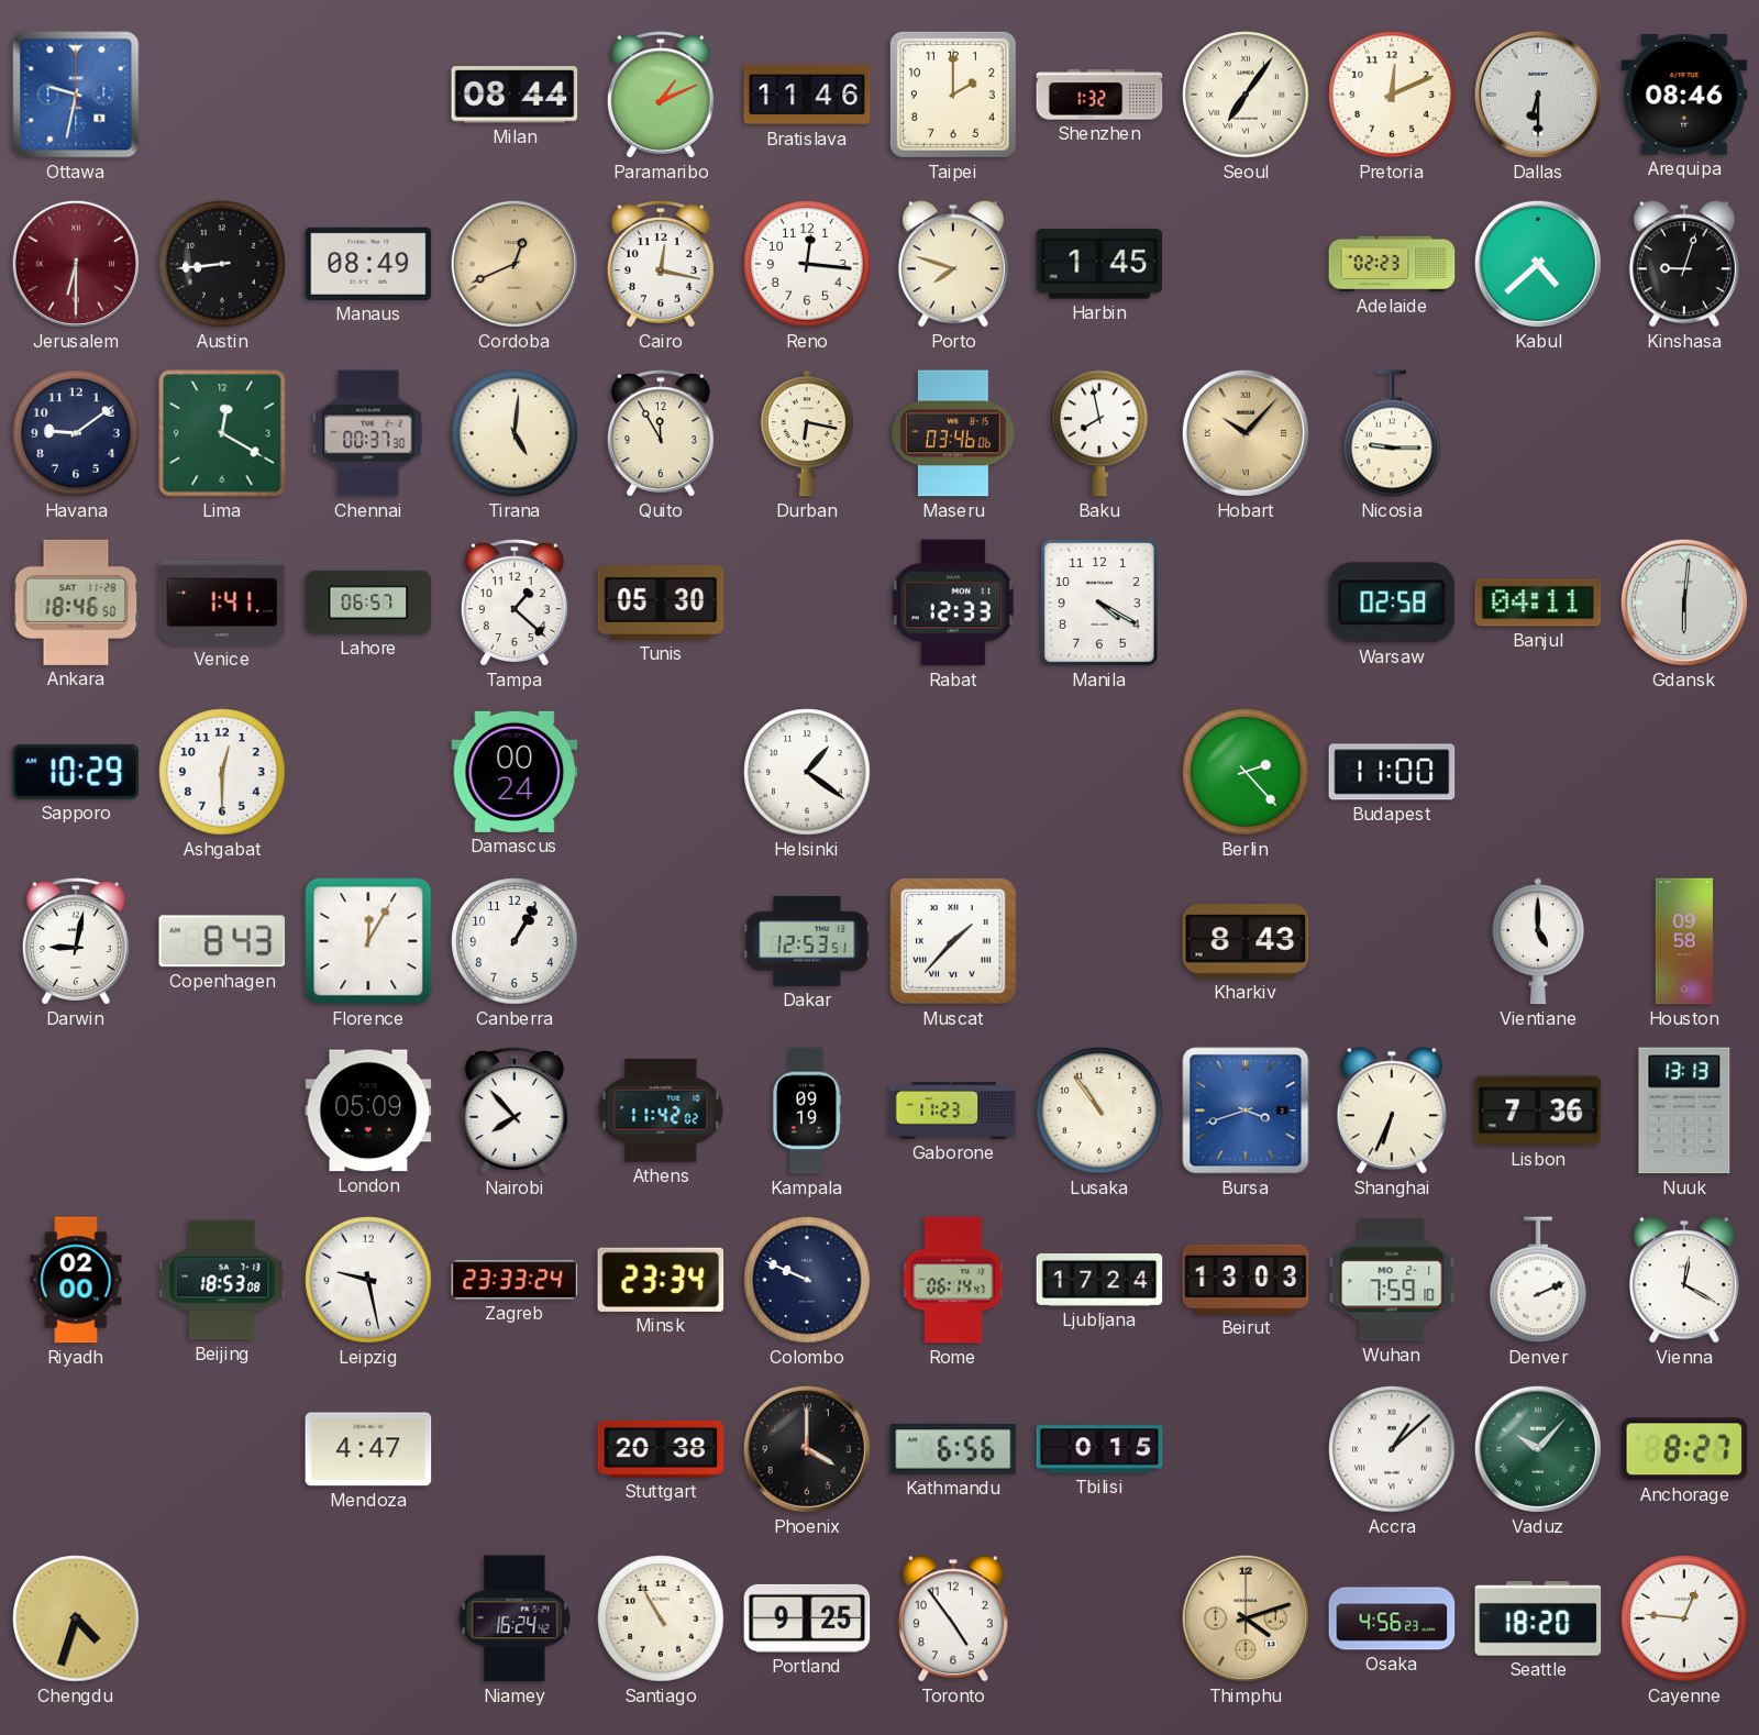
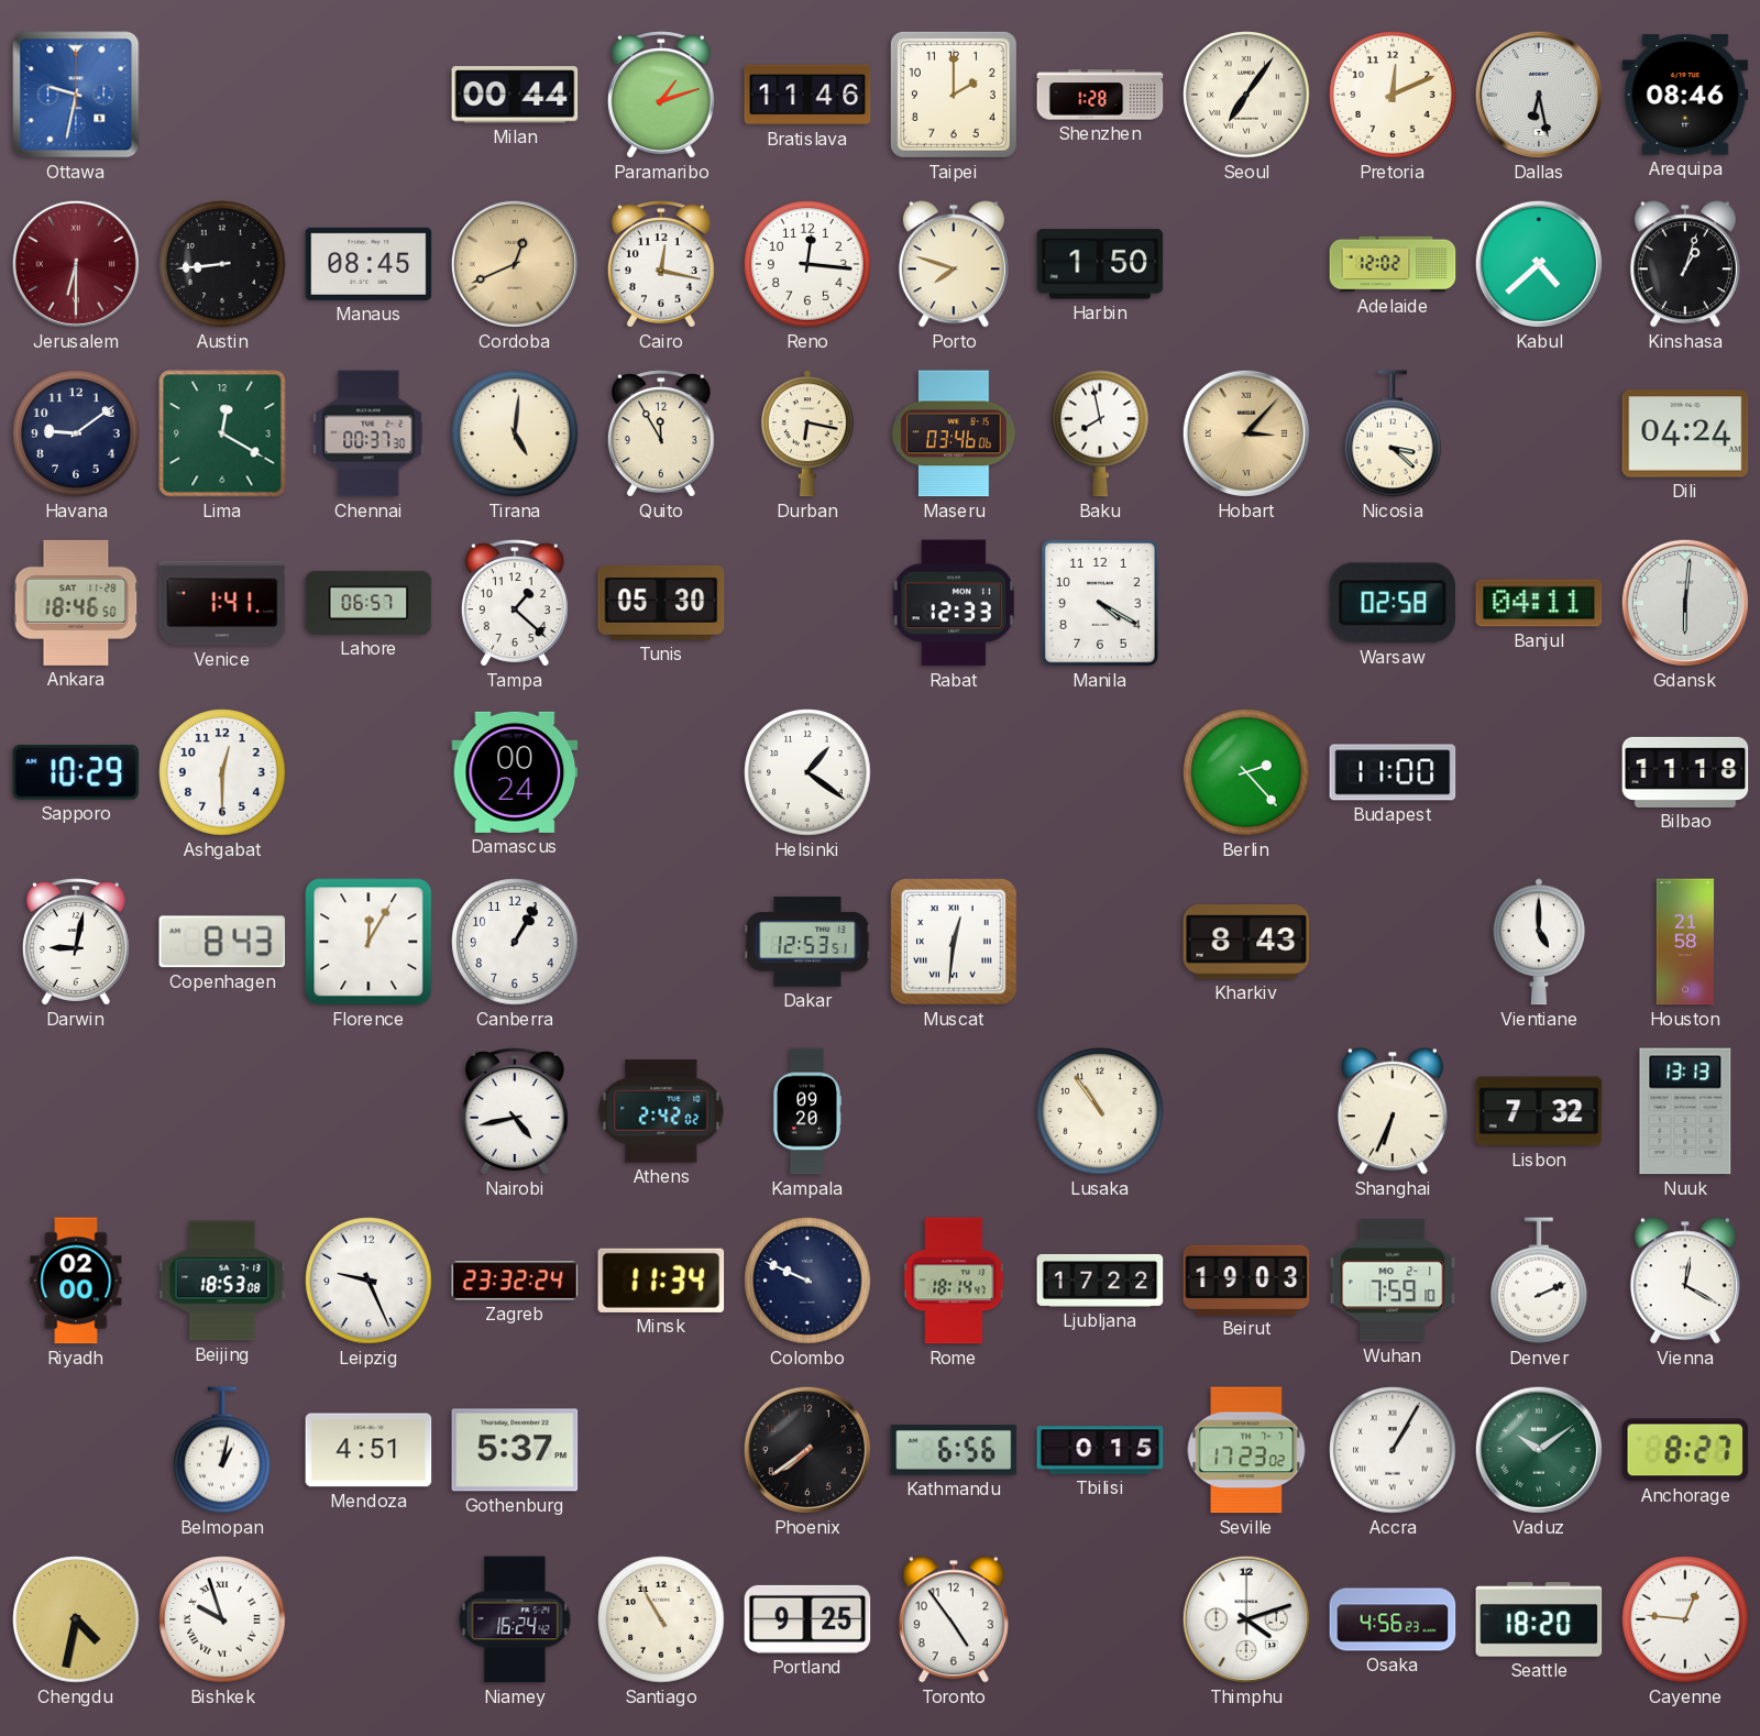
Milan: 08:44 -> 00:44
Paramaribo: 1:11 -> 1:12
Shenzhen: 1:32 -> 1:28
Dallas: 6:30 -> 6:28
Manaus: 08:49 -> 08:45
Harbin: 1:45 -> 1:50
Adelaide: 02:23 -> 12:02
Kinshasa: 9:03 -> 1:03
Hobart: 10:07 -> 3:07
Nicosia: 9:15 -> 3:22
Dili: none -> 04:24
Bilbao: none -> 11:18
Muscat: 1:37 -> 12:31
Houston: 09:58 -> 21:58
London: 05:09 -> none
Nairobi: 7:53 -> 4:43
Athens: 11:42 -> 2:42
Kampala: 09:19 -> 09:20
Gaborone: 11:23 -> none
Bursa: 3:42 -> none
Lisbon: 7:36 -> 7:32
Leipzig: 9:28 -> 9:26
Zagreb: 23:33 -> 23:32
Minsk: 23:34 -> 11:34
Rome: 06:14 -> 18:14
Ljubljana: 17:24 -> 17:22
Beirut: 13:03 -> 19:03
Belmopan: none -> 1:02
Mendoza: 4:47 -> 4:51
Gothenburg: none -> 5:37
Stuttgart: 20:38 -> none
Phoenix: 4:00 -> 7:39
Seville: none -> 17:23
Accra: 1:08 -> 1:05
Vaduz: 10:07 -> 10:09
Chengdu: 4:33 -> 4:32
Bishkek: none -> 9:57
Thimphu dial: champagne -> white
